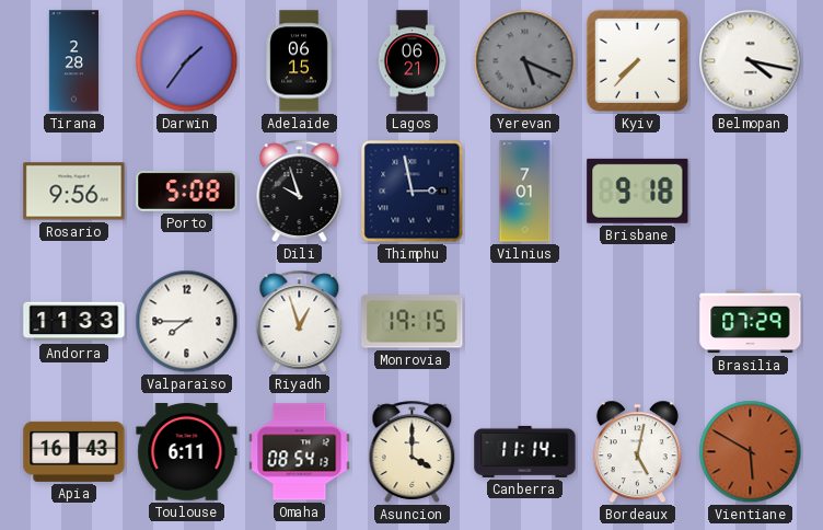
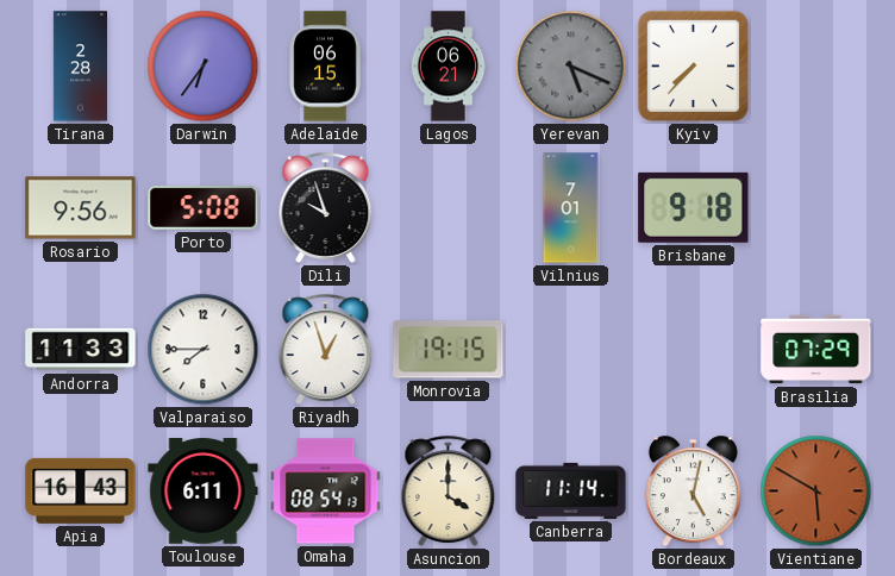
Darwin: 1:36 -> 6:36
Belmopan: 4:17 -> none
Thimphu: 2:58 -> none
